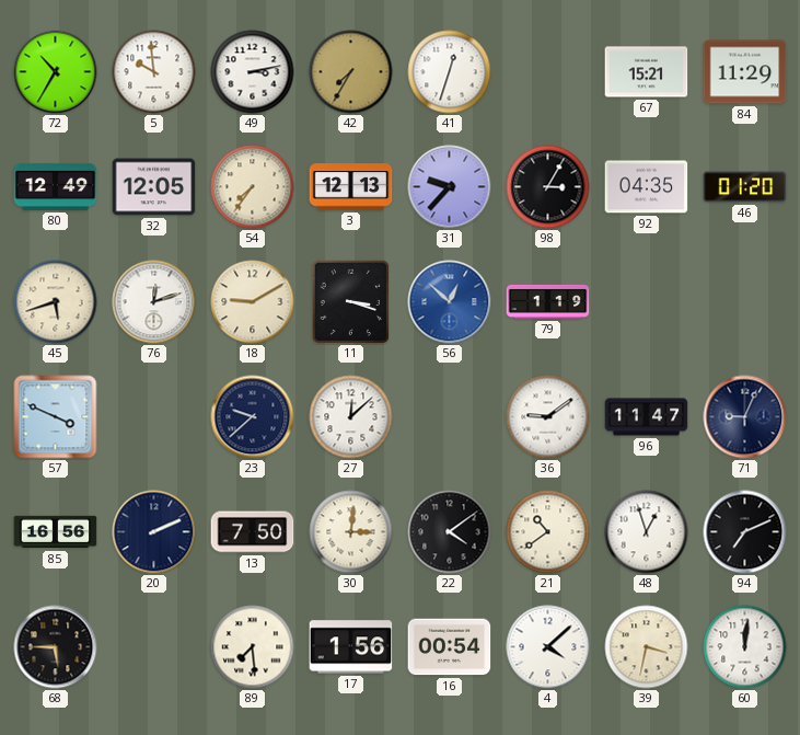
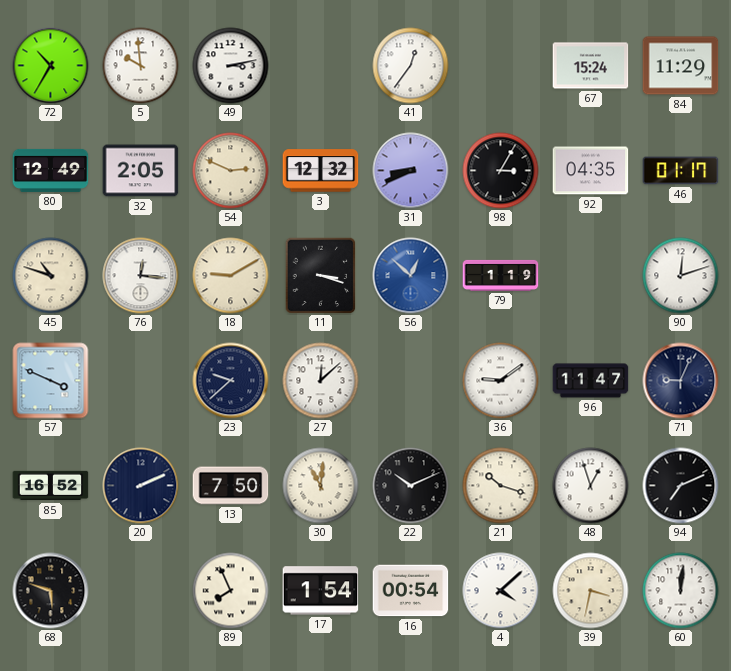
42: 7:35 -> none
41: 12:33 -> 12:36
67: 15:21 -> 15:24
32: 12:05 -> 2:05
54: 7:36 -> 2:49
3: 12:13 -> 12:32
31: 9:37 -> 8:41
46: 01:20 -> 01:17
45: 5:42 -> 10:48
76: 12:12 -> 12:16
90: none -> 12:12
85: 16:56 -> 16:52
30: 3:01 -> 11:01
22: 4:09 -> 10:11
21: 10:39 -> 10:18
68: 5:45 -> 5:48
89: 7:29 -> 7:56
17: 1:56 -> 1:54
